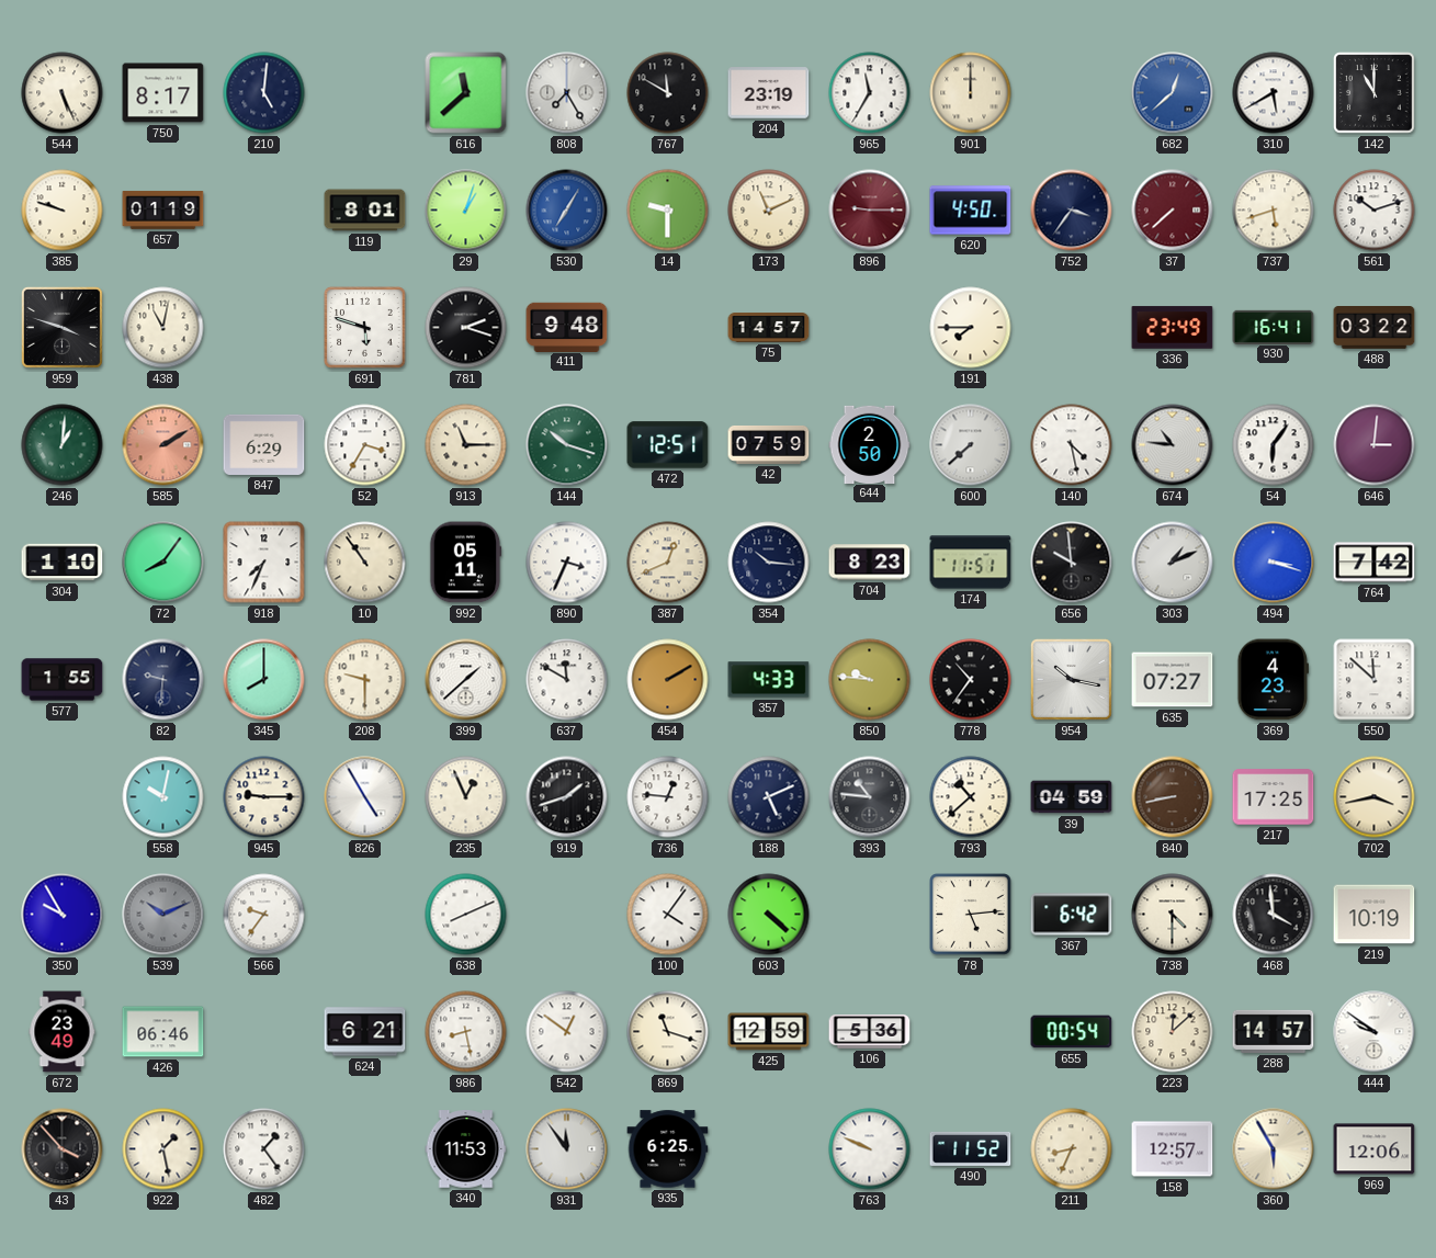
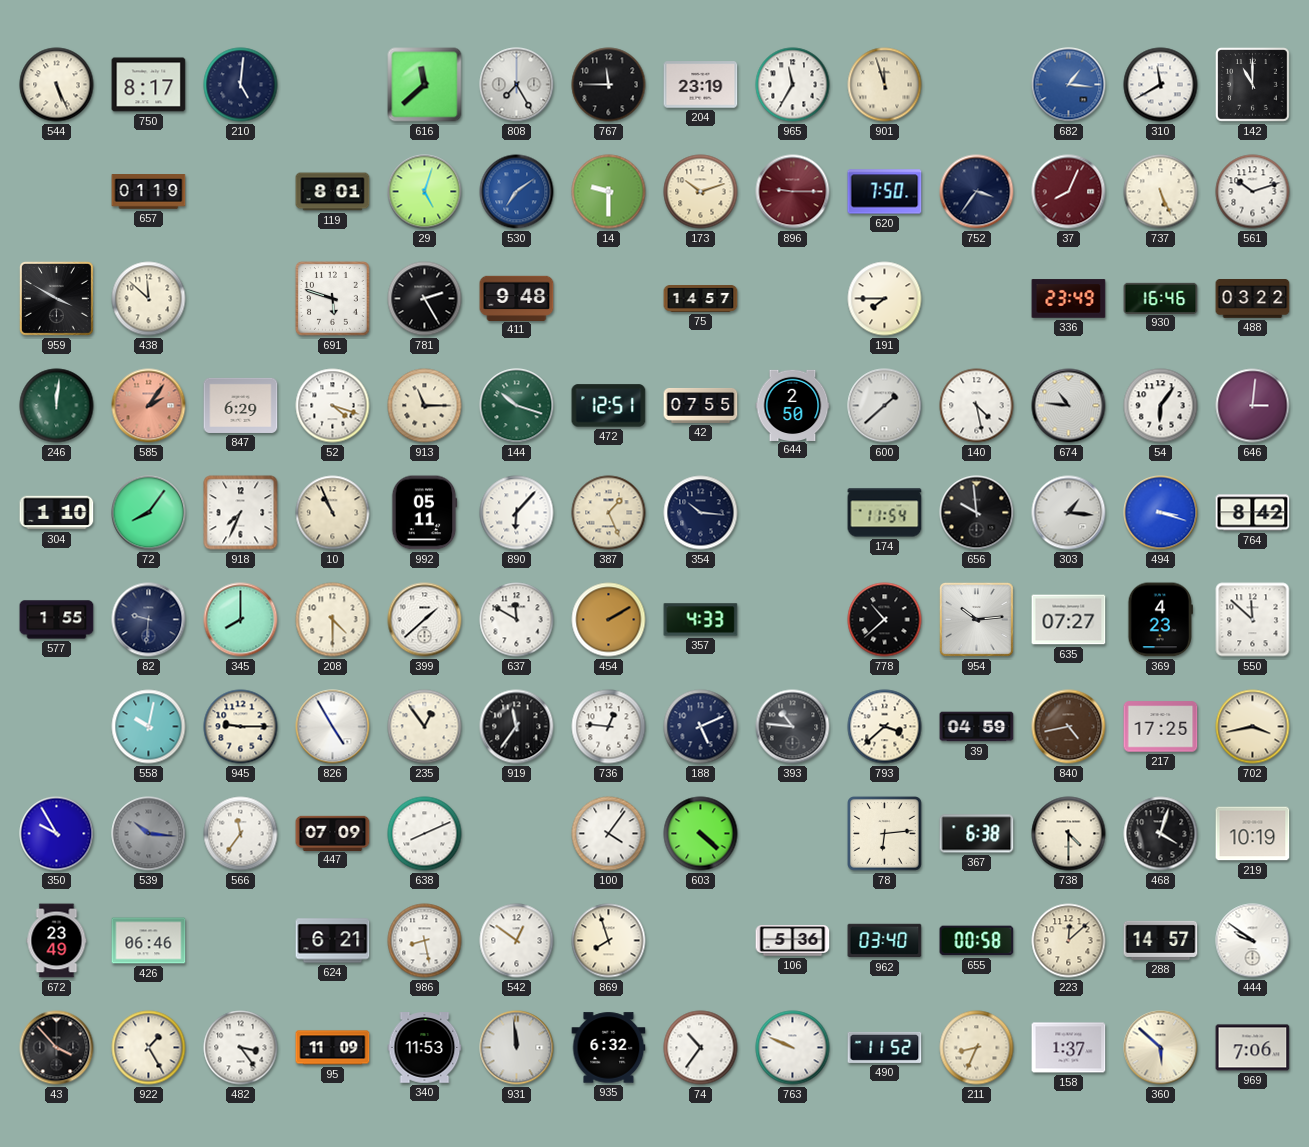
767: 11:50 -> 11:45
901: 12:00 -> 11:57
682: 12:38 -> 1:16
310: 5:40 -> 11:40
385: 9:48 -> none
29: 1:03 -> 5:03
530: 7:05 -> 7:09
173: 11:11 -> 10:12
620: 4:50 -> 7:50
37: 7:38 -> 8:04
737: 5:42 -> 5:26
959: 3:48 -> 3:50
438: 11:02 -> 11:52
781: 2:18 -> 2:25
930: 16:41 -> 16:46
246: 1:01 -> 12:01
585: 2:10 -> 2:06
52: 3:35 -> 4:18
42: 07:59 -> 07:55
600: 7:38 -> 1:38
10: 10:54 -> 10:56
890: 3:34 -> 6:07
387: 12:41 -> 1:26
704: 8:23 -> none
174: 11:51 -> 11:54
303: 1:11 -> 1:16
764: 7:42 -> 8:42
208: 9:30 -> 4:30
850: 9:46 -> none
778: 10:36 -> 10:38
954: 10:17 -> 10:14
235: 12:56 -> 12:54
919: 1:42 -> 11:36
793: 10:38 -> 3:38
840: 8:43 -> 4:43
539: 10:11 -> 10:16
566: 9:36 -> 11:36
447: none -> 07:09
78: 5:14 -> 6:14
367: 6:42 -> 6:38
468: 3:59 -> 4:03
869: 11:18 -> 7:57
425: 12:59 -> none
962: none -> 03:40
655: 00:54 -> 00:58
922: 1:28 -> 1:25
482: 1:24 -> 3:24
95: none -> 11:09
931: 11:54 -> 11:59
935: 6:25 -> 6:32
74: none -> 10:36
158: 12:57 -> 1:37
360: 5:55 -> 5:52
969: 12:06 -> 7:06
